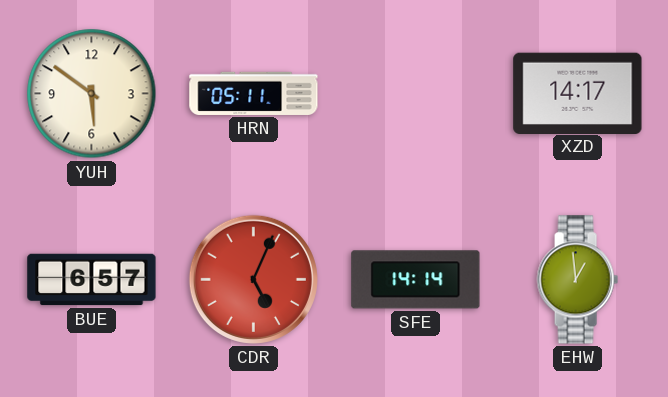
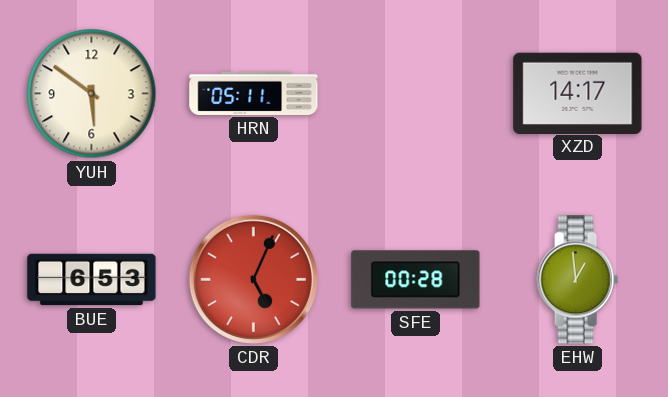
BUE: 6:57 -> 6:53
SFE: 14:14 -> 00:28
